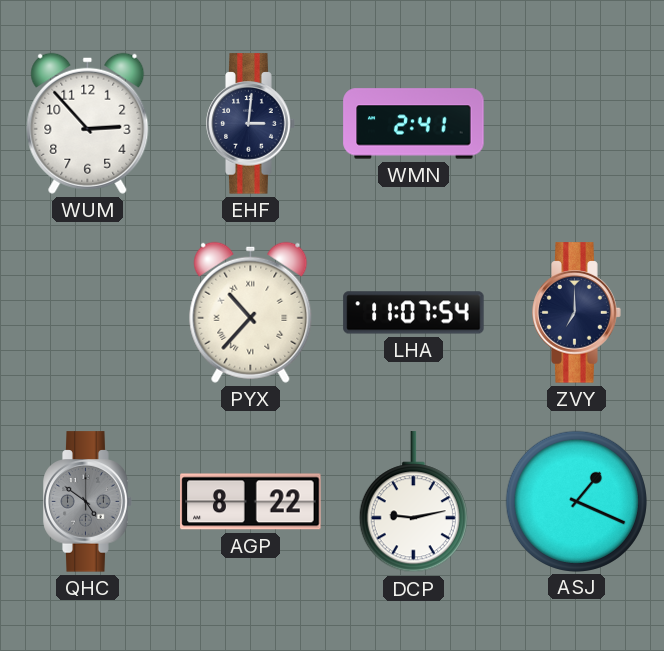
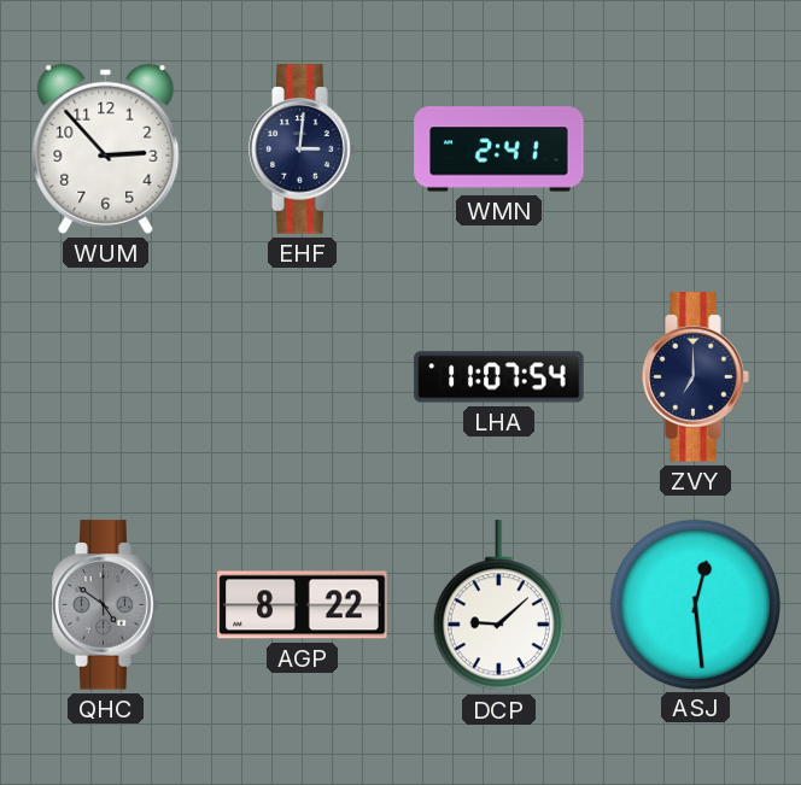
PYX: 10:37 -> none
DCP: 9:13 -> 9:08
ASJ: 1:19 -> 12:29
